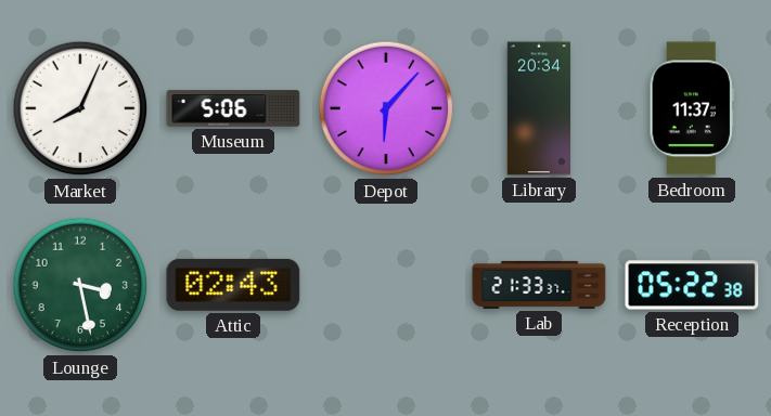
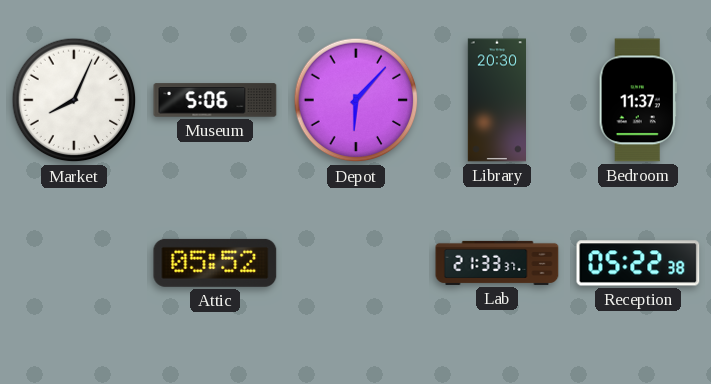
Library: 20:34 -> 20:30
Lounge: 3:28 -> none
Attic: 02:43 -> 05:52
